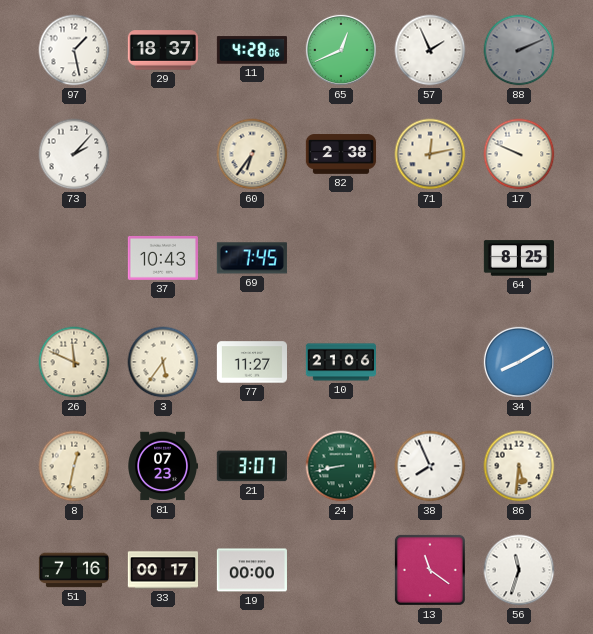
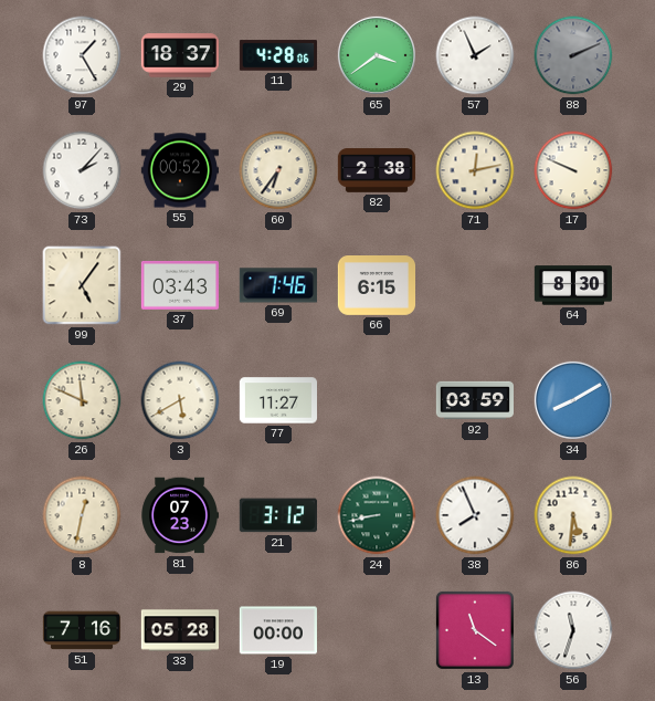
97: 1:28 -> 1:25
65: 12:41 -> 3:39
55: none -> 00:52
99: none -> 5:06
37: 10:43 -> 03:43
69: 7:45 -> 7:46
66: none -> 6:15
64: 8:25 -> 8:30
3: 5:36 -> 5:40
10: 21:06 -> none
92: none -> 03:59
21: 3:07 -> 3:12
33: 00:17 -> 05:28
